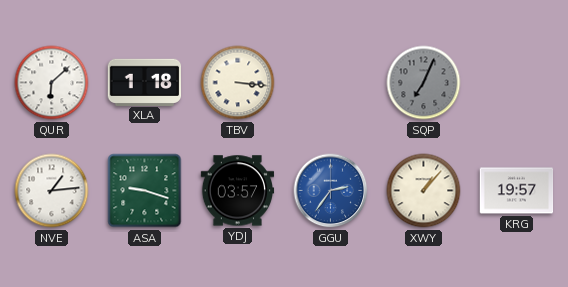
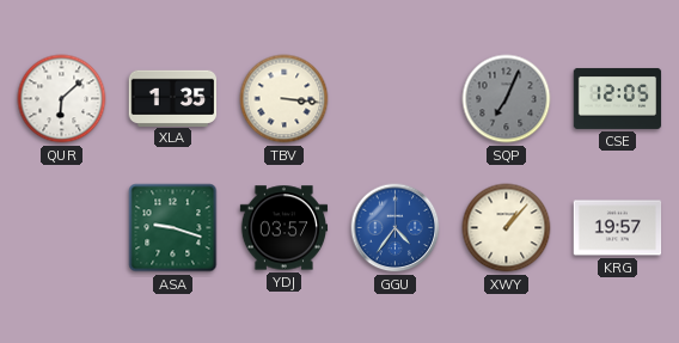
XLA: 1:18 -> 1:35
CSE: none -> 12:05
NVE: 1:14 -> none
GGU: 2:36 -> 4:36
